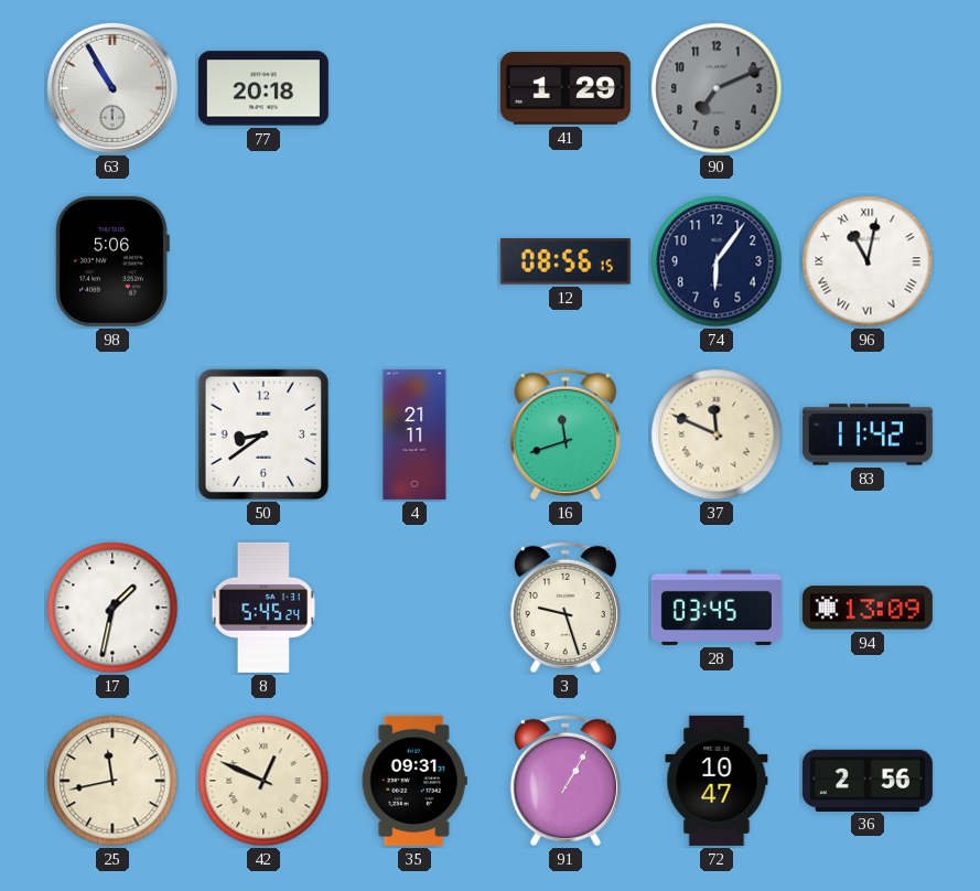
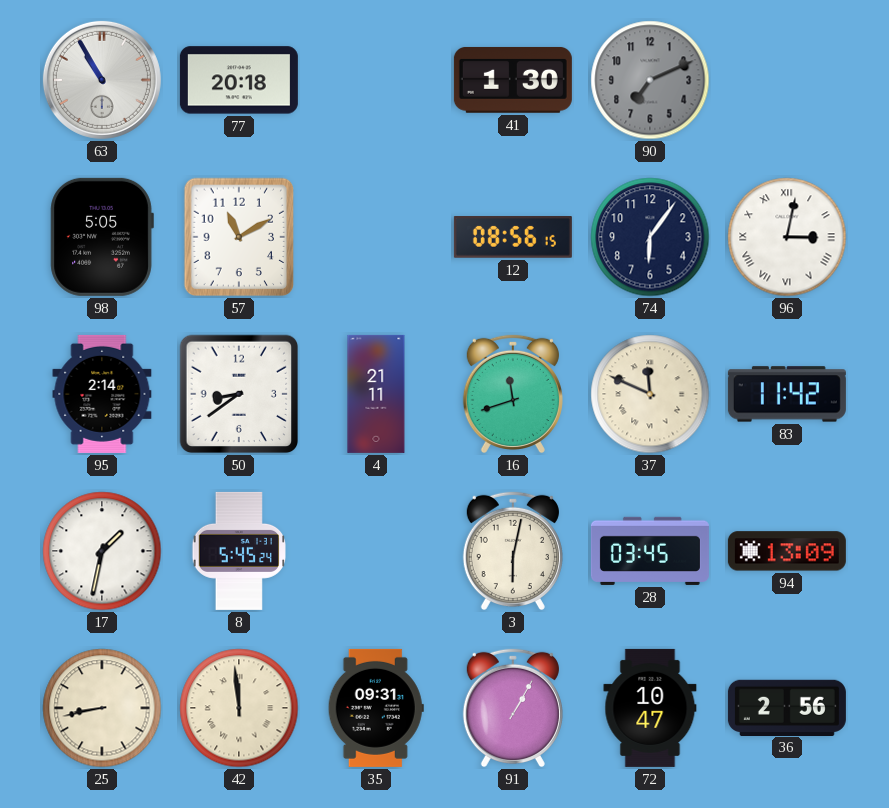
41: 1:29 -> 1:30
98: 5:06 -> 5:05
57: none -> 11:10
96: 11:02 -> 3:02
95: none -> 2:14
3: 9:27 -> 6:02
25: 11:43 -> 8:43
42: 12:49 -> 11:59
